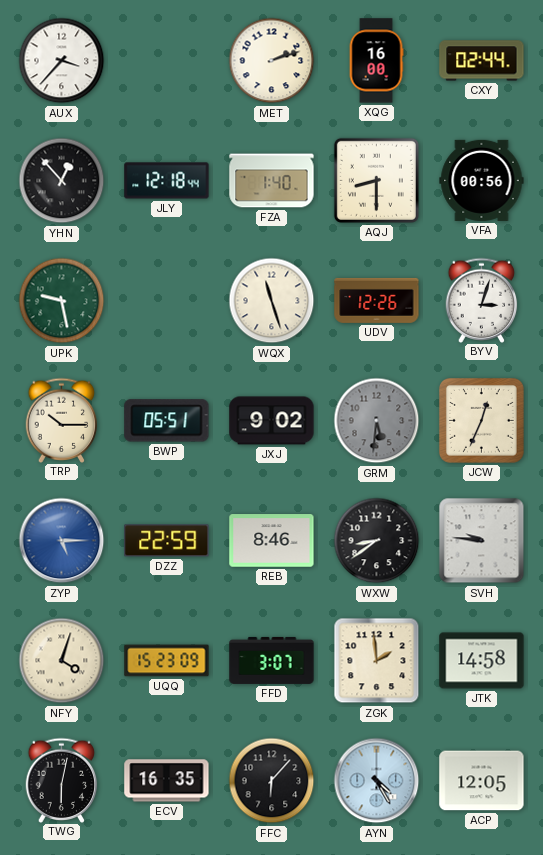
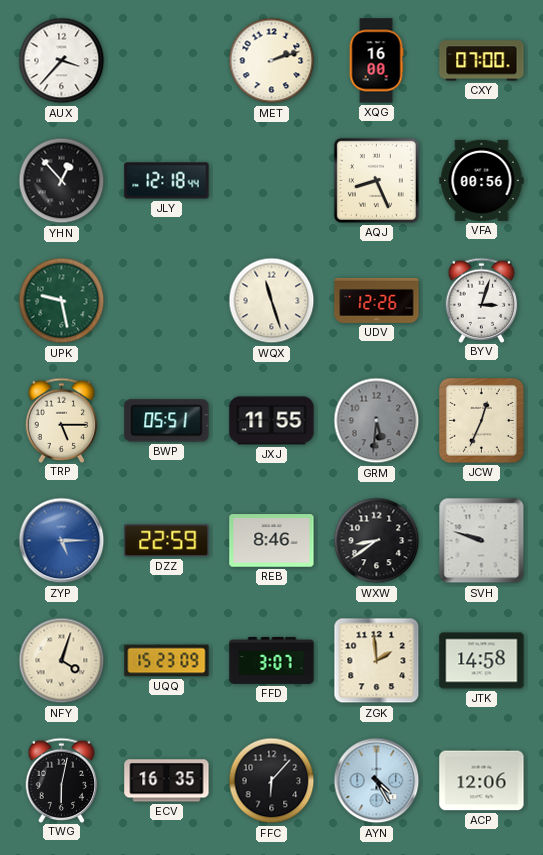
CXY: 02:44 -> 07:00
FZA: 1:40 -> none
AQJ: 8:30 -> 8:26
TRP: 10:15 -> 5:15
JXJ: 9:02 -> 11:55
SVH: 9:46 -> 9:48
ACP: 12:05 -> 12:06
